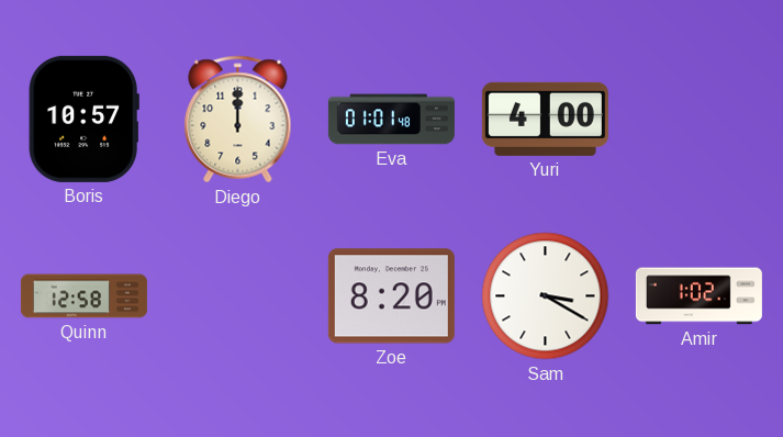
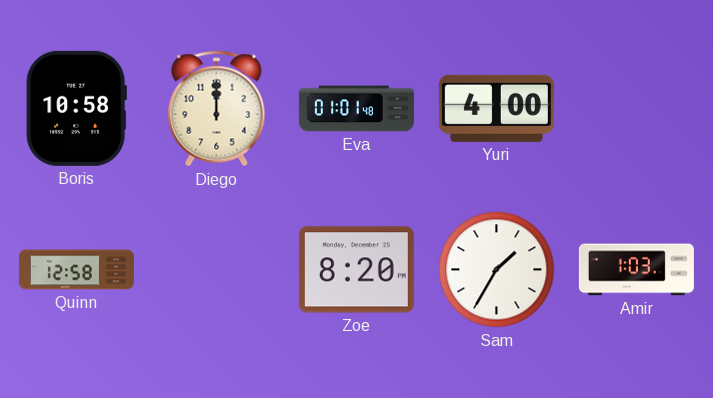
Boris: 10:57 -> 10:58
Sam: 3:20 -> 1:35
Amir: 1:02 -> 1:03
